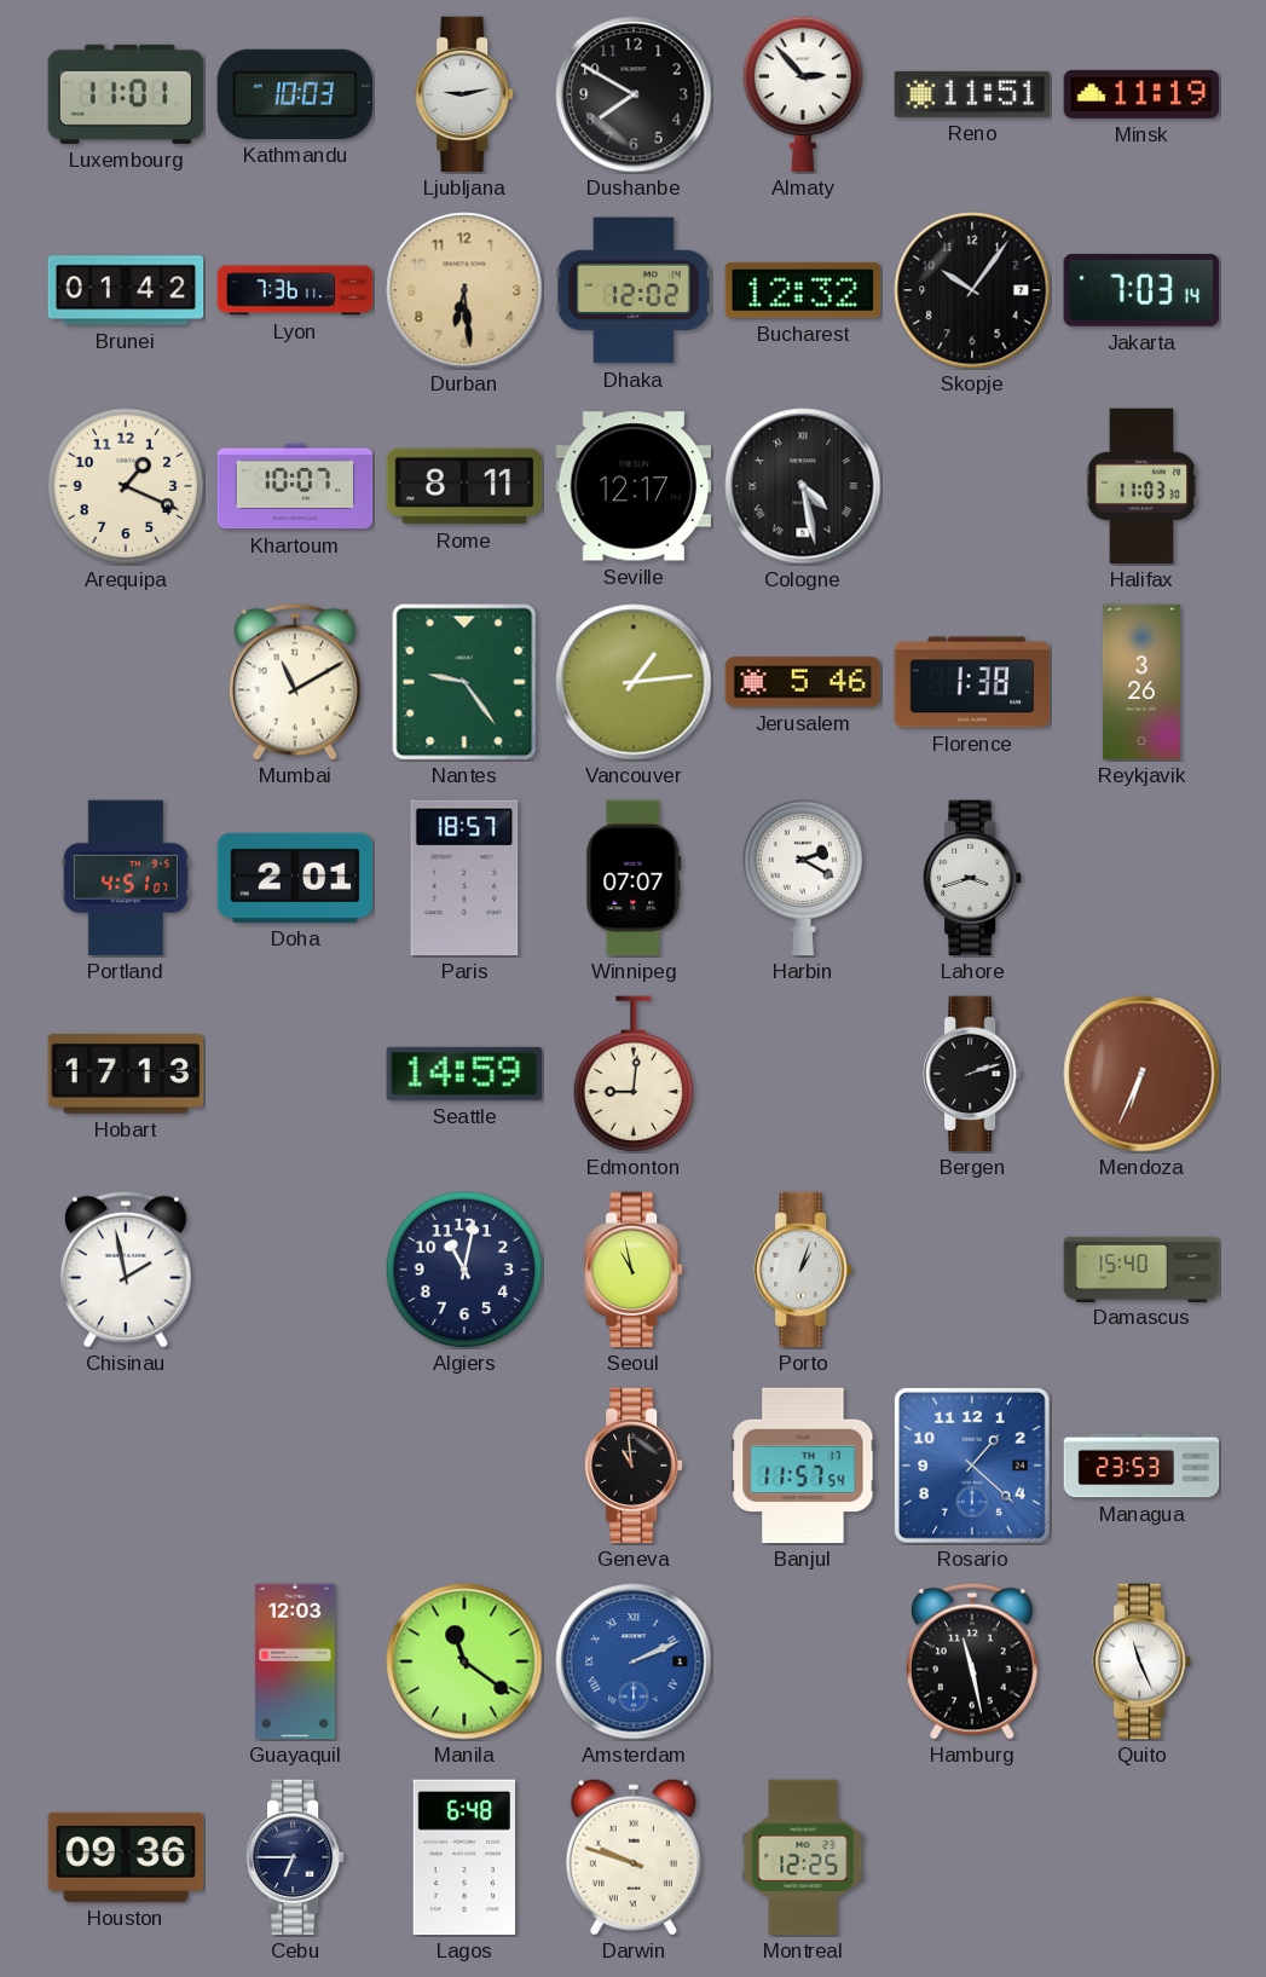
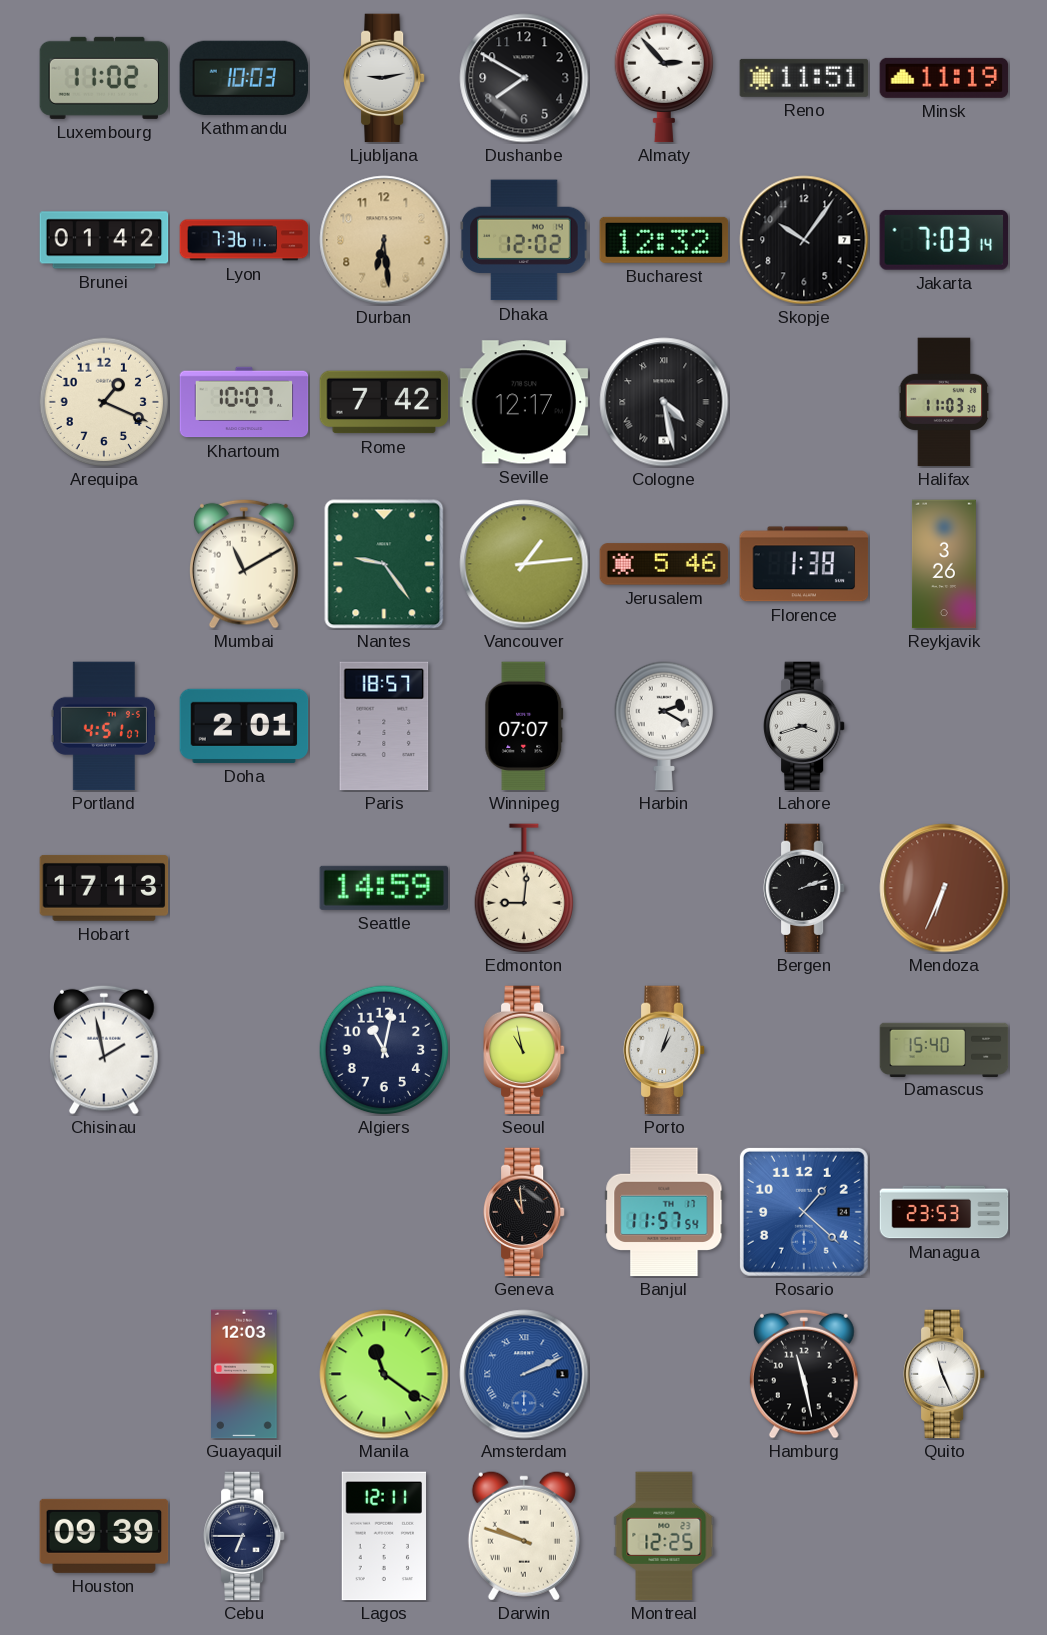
Luxembourg: 11:01 -> 11:02
Rome: 8:11 -> 7:42
Houston: 09:36 -> 09:39
Lagos: 6:48 -> 12:11
